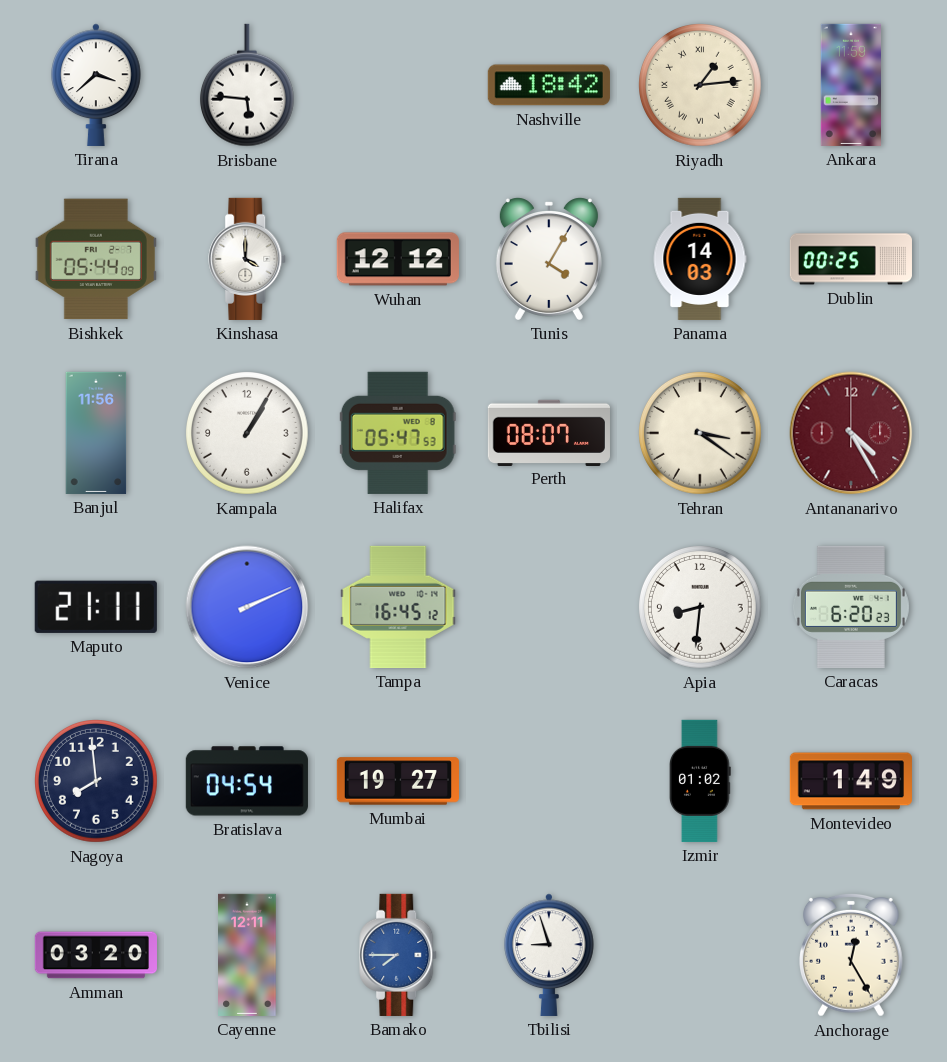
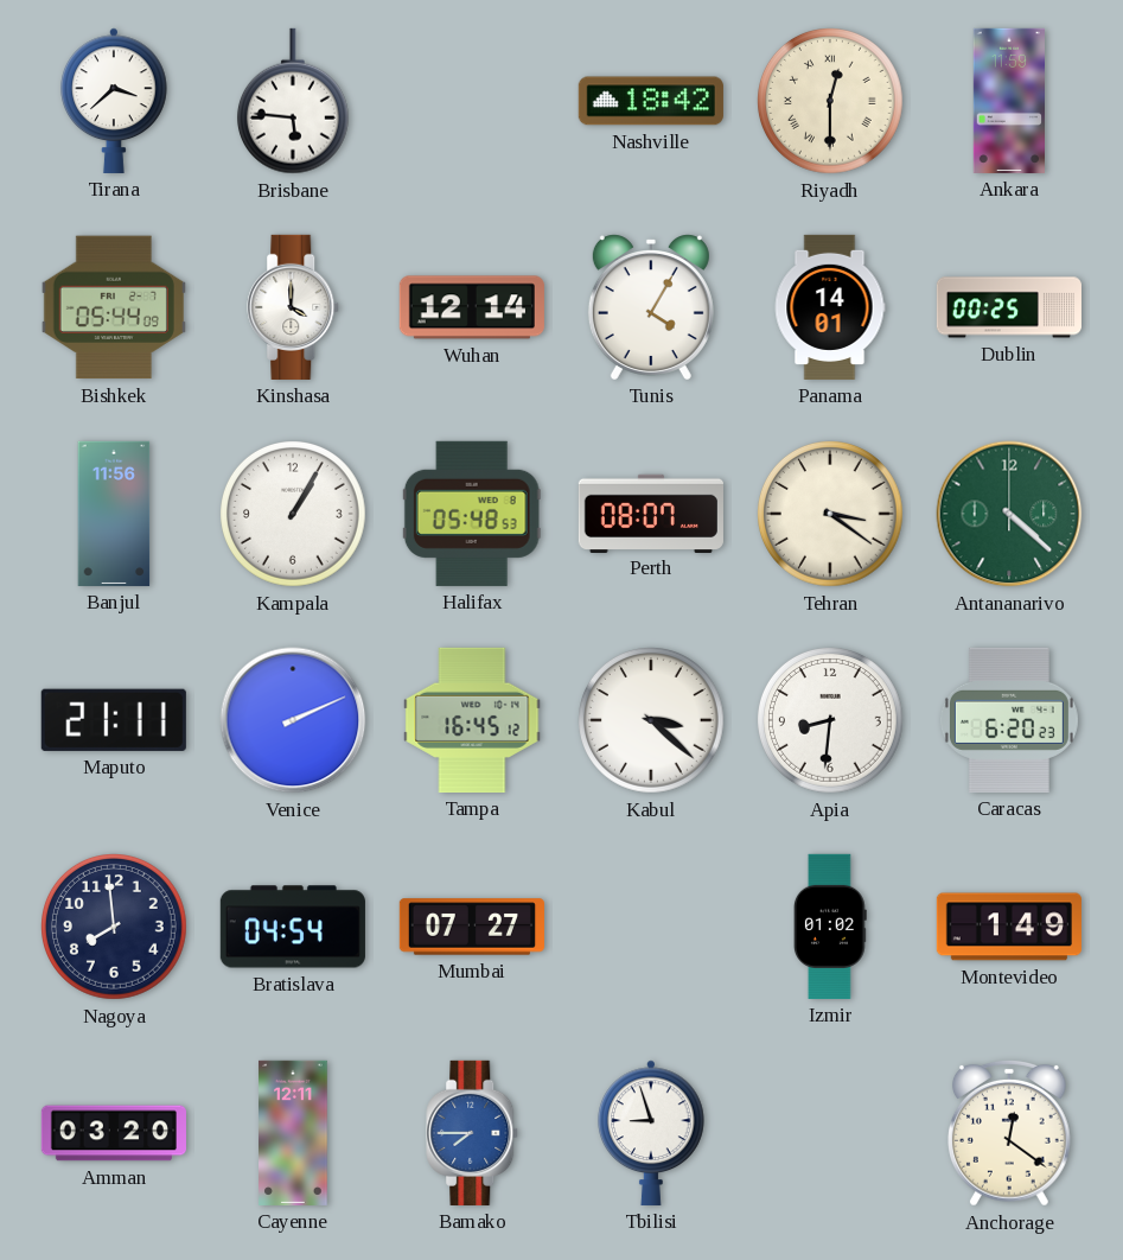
Riyadh: 1:14 -> 12:30
Wuhan: 12:12 -> 12:14
Panama: 14:03 -> 14:01
Halifax: 05:47 -> 05:48
Antananarivo: 4:25 -> 4:22
Antananarivo dial: burgundy -> green
Kabul: none -> 3:22
Mumbai: 19:27 -> 07:27
Anchorage: 12:25 -> 12:21
